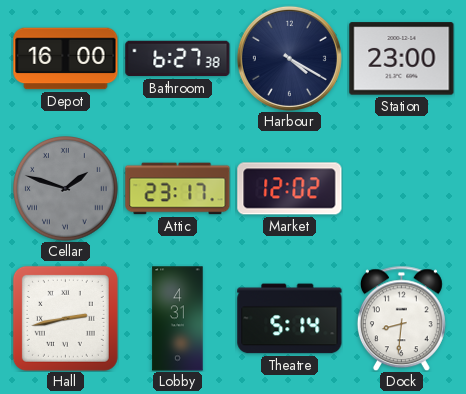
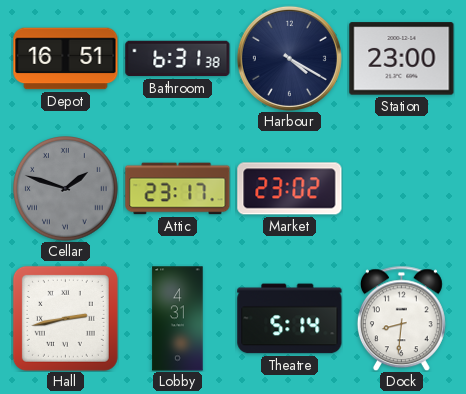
Depot: 16:00 -> 16:51
Bathroom: 6:27 -> 6:31
Market: 12:02 -> 23:02
